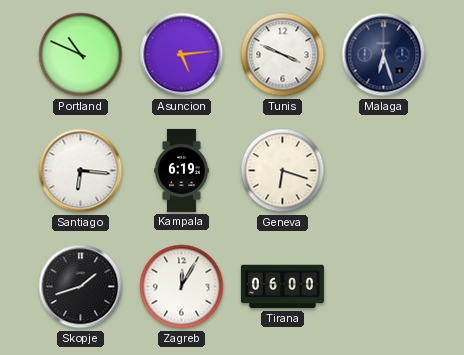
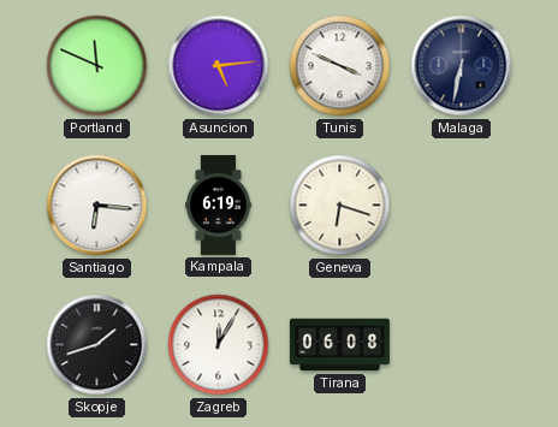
Portland: 10:49 -> 11:49
Malaga: 6:27 -> 6:32
Tirana: 06:00 -> 06:08
